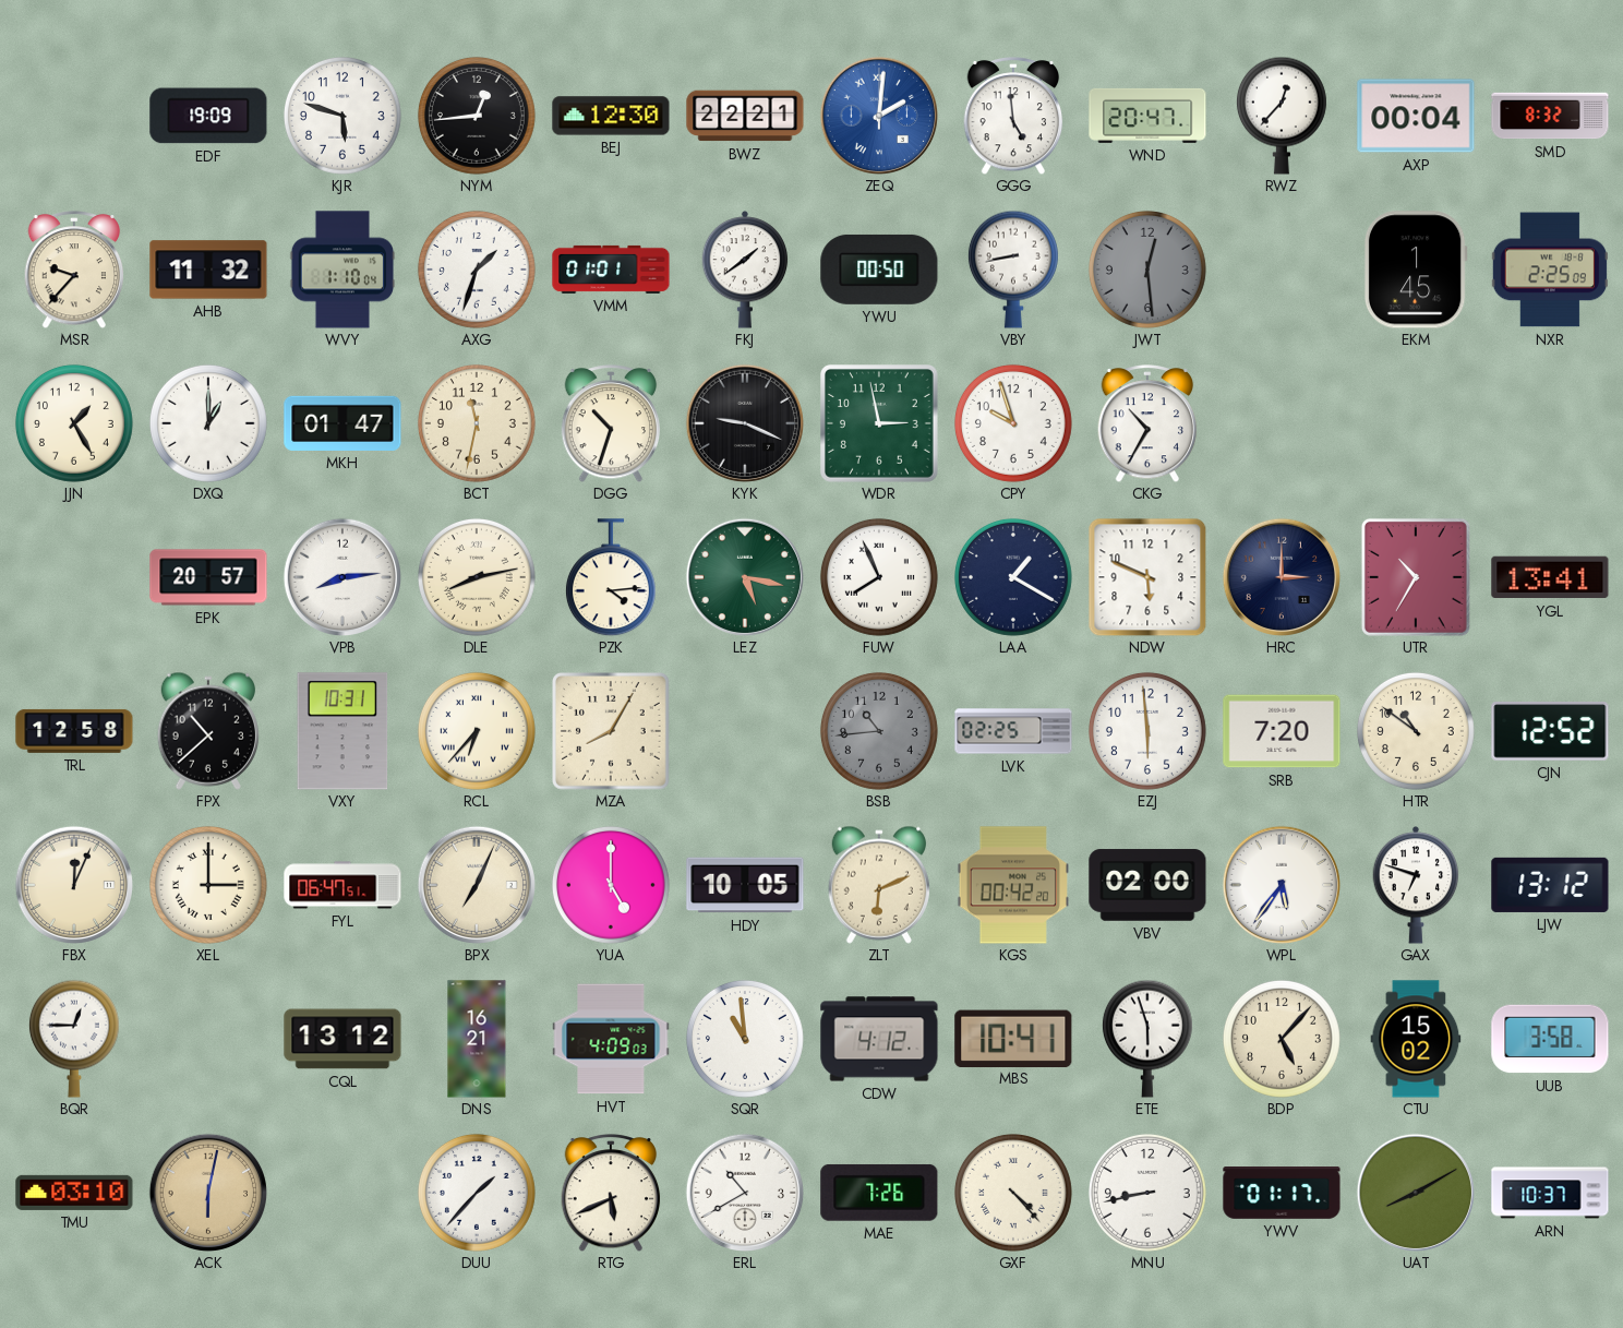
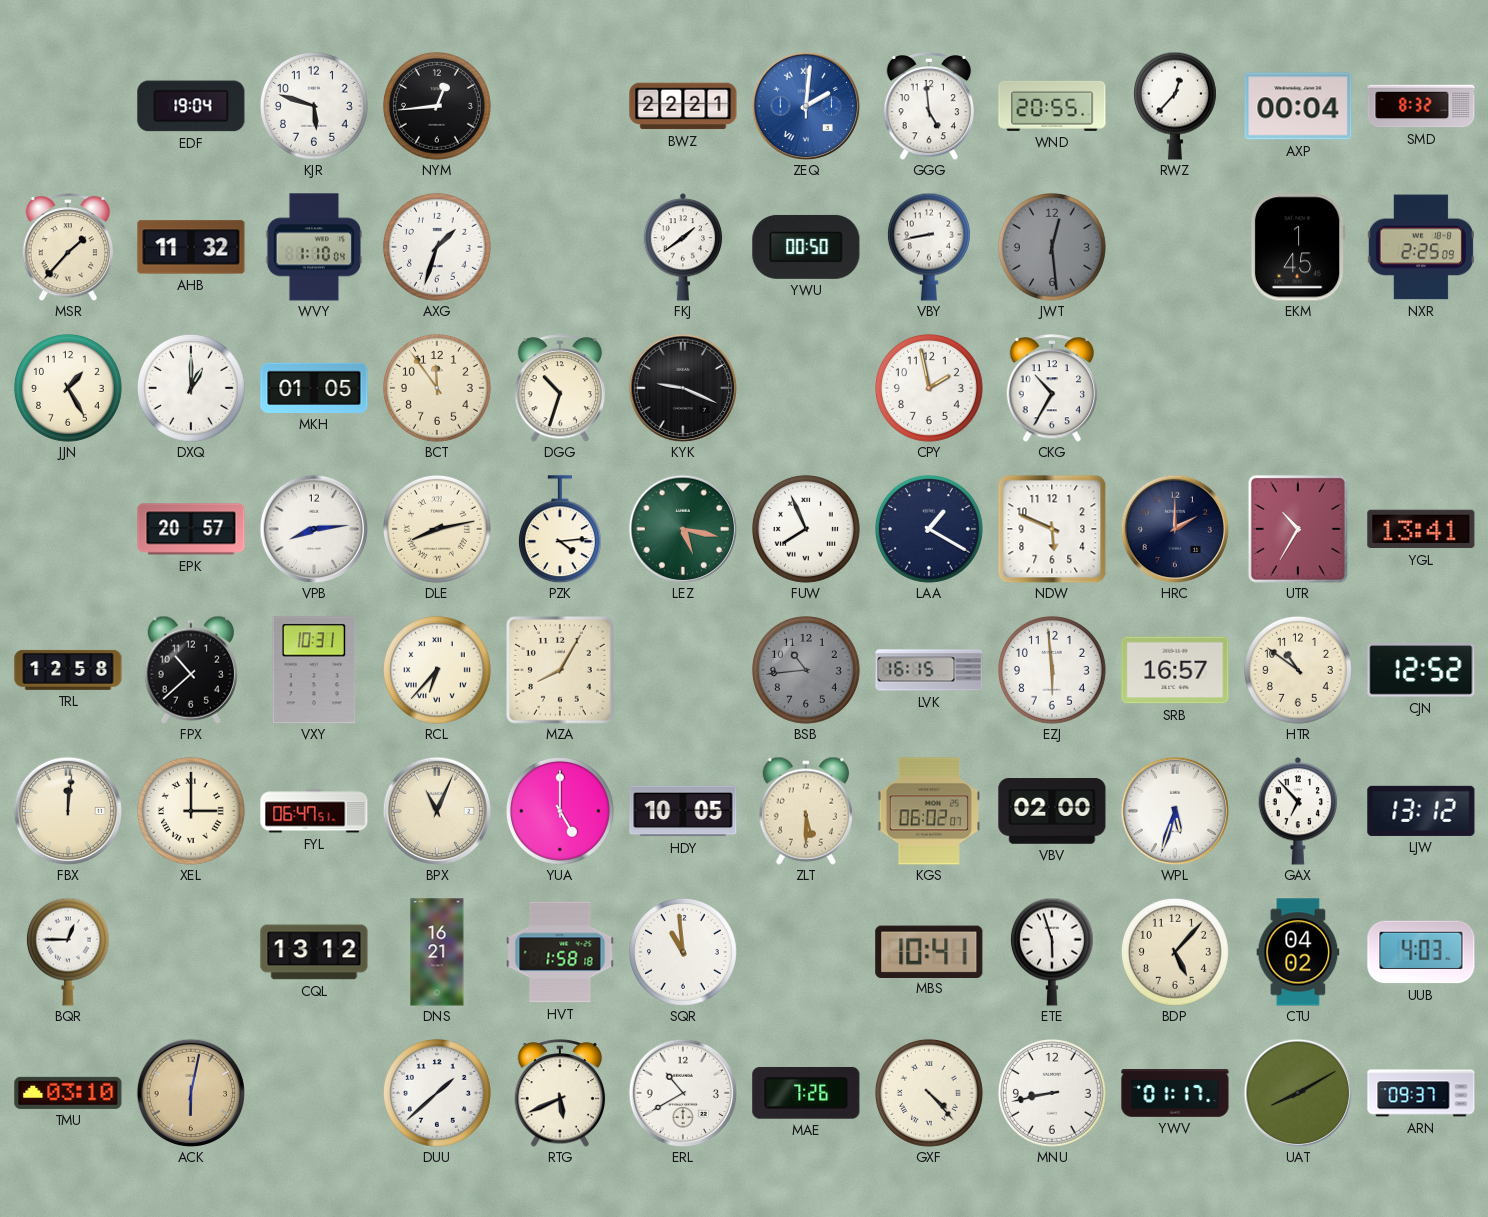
EDF: 19:09 -> 19:04
BEJ: 12:30 -> none
WND: 20:47 -> 20:55
MSR: 9:37 -> 1:37
VMM: 01:01 -> none
MKH: 01:47 -> 01:05
BCT: 11:32 -> 11:54
WDR: 2:58 -> none
CPY: 9:57 -> 1:58
HRC: 3:00 -> 2:00
LVK: 02:25 -> 16:15
SRB: 7:20 -> 16:57
FBX: 12:04 -> 12:01
BPX: 7:04 -> 11:04
ZLT: 6:11 -> 5:30
KGS: 00:42 -> 06:02
WPL: 5:36 -> 5:33
GAX: 6:48 -> 6:53
HVT: 4:09 -> 1:58
CDW: 4:12 -> none
CTU: 15:02 -> 04:02
UUB: 3:58 -> 4:03
DUU: 1:37 -> 1:38
ARN: 10:37 -> 09:37
